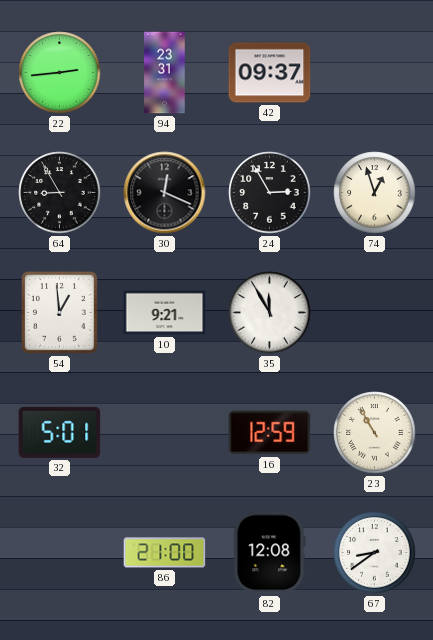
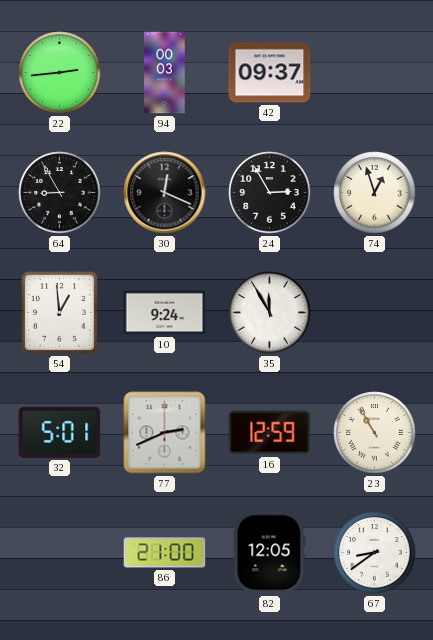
94: 23:31 -> 00:03
10: 9:21 -> 9:24
77: none -> 2:41
82: 12:08 -> 12:05
